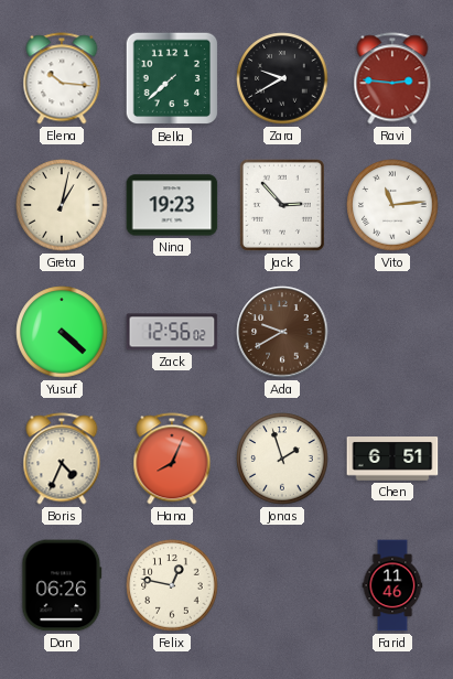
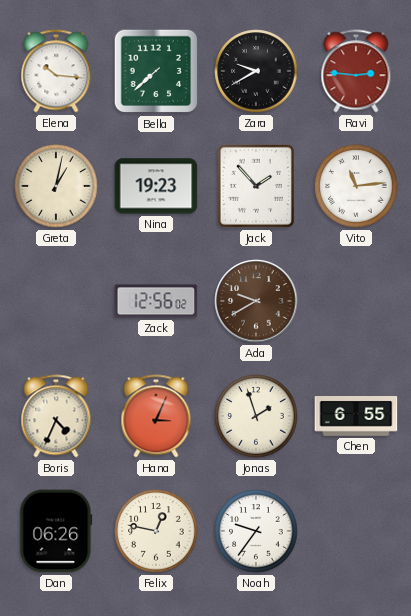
Jack: 2:53 -> 1:53
Yusuf: 4:22 -> none
Hana: 8:04 -> 3:04
Chen: 6:51 -> 6:55
Noah: none -> 9:36
Farid: 11:46 -> none
